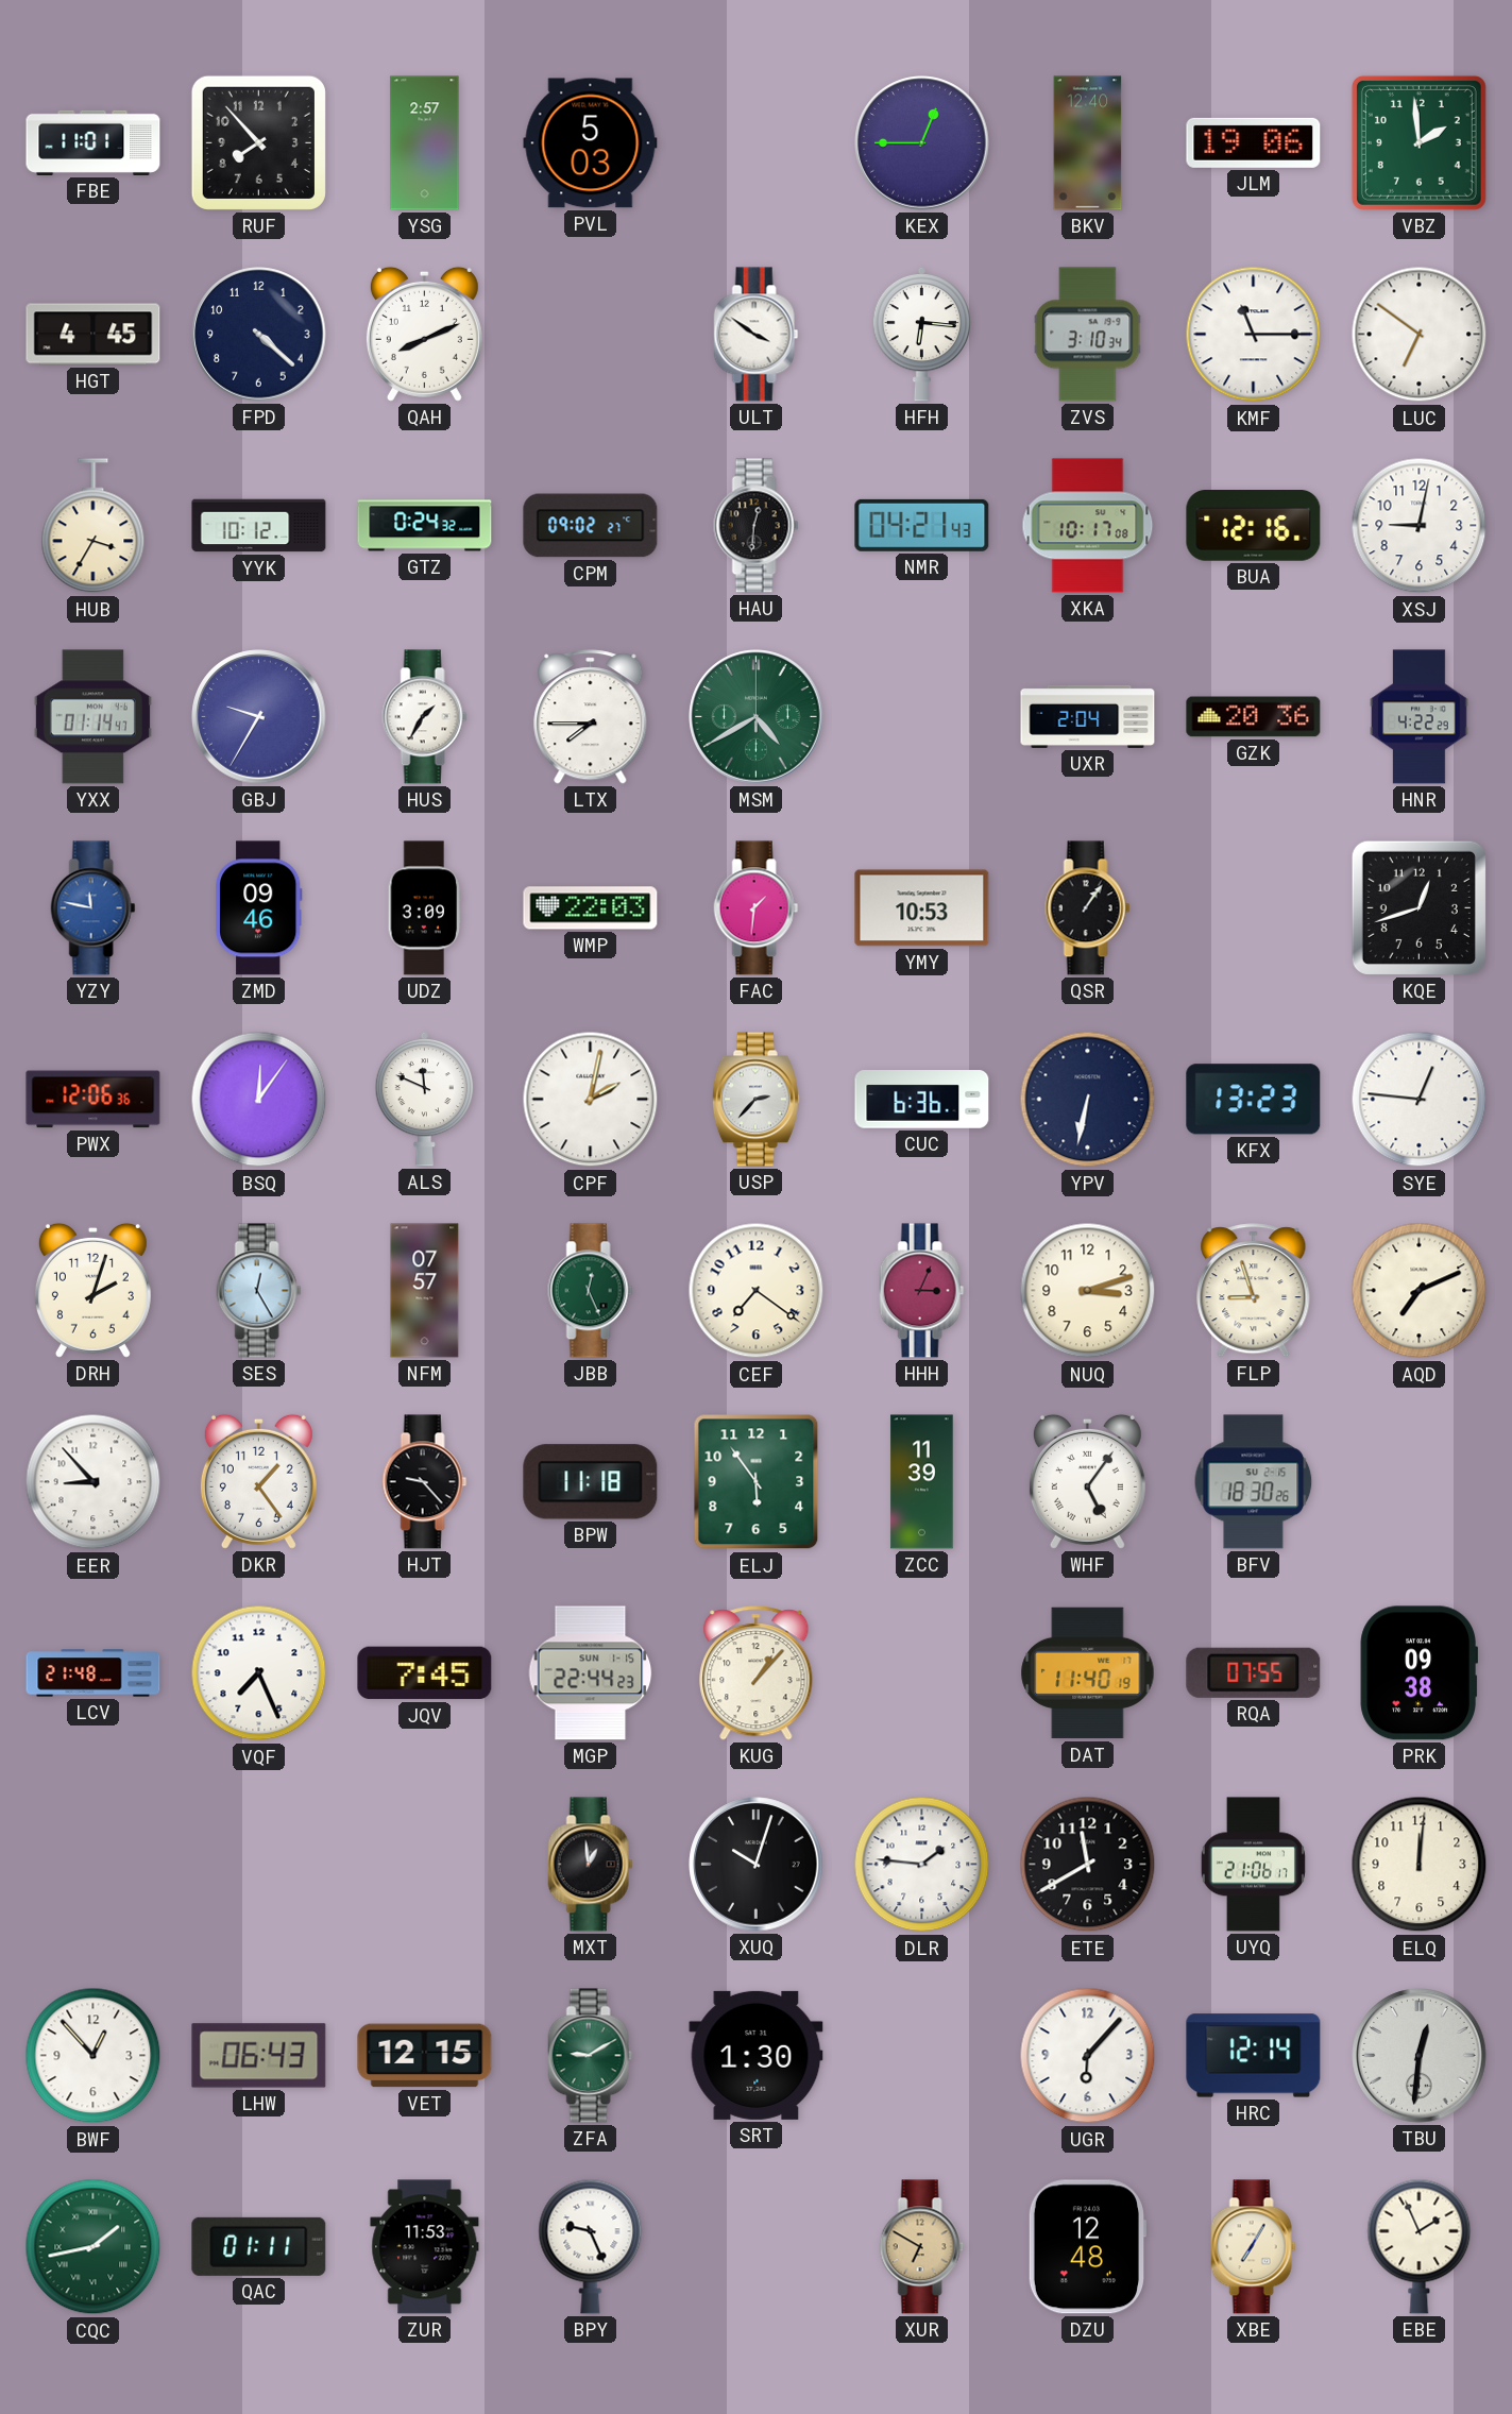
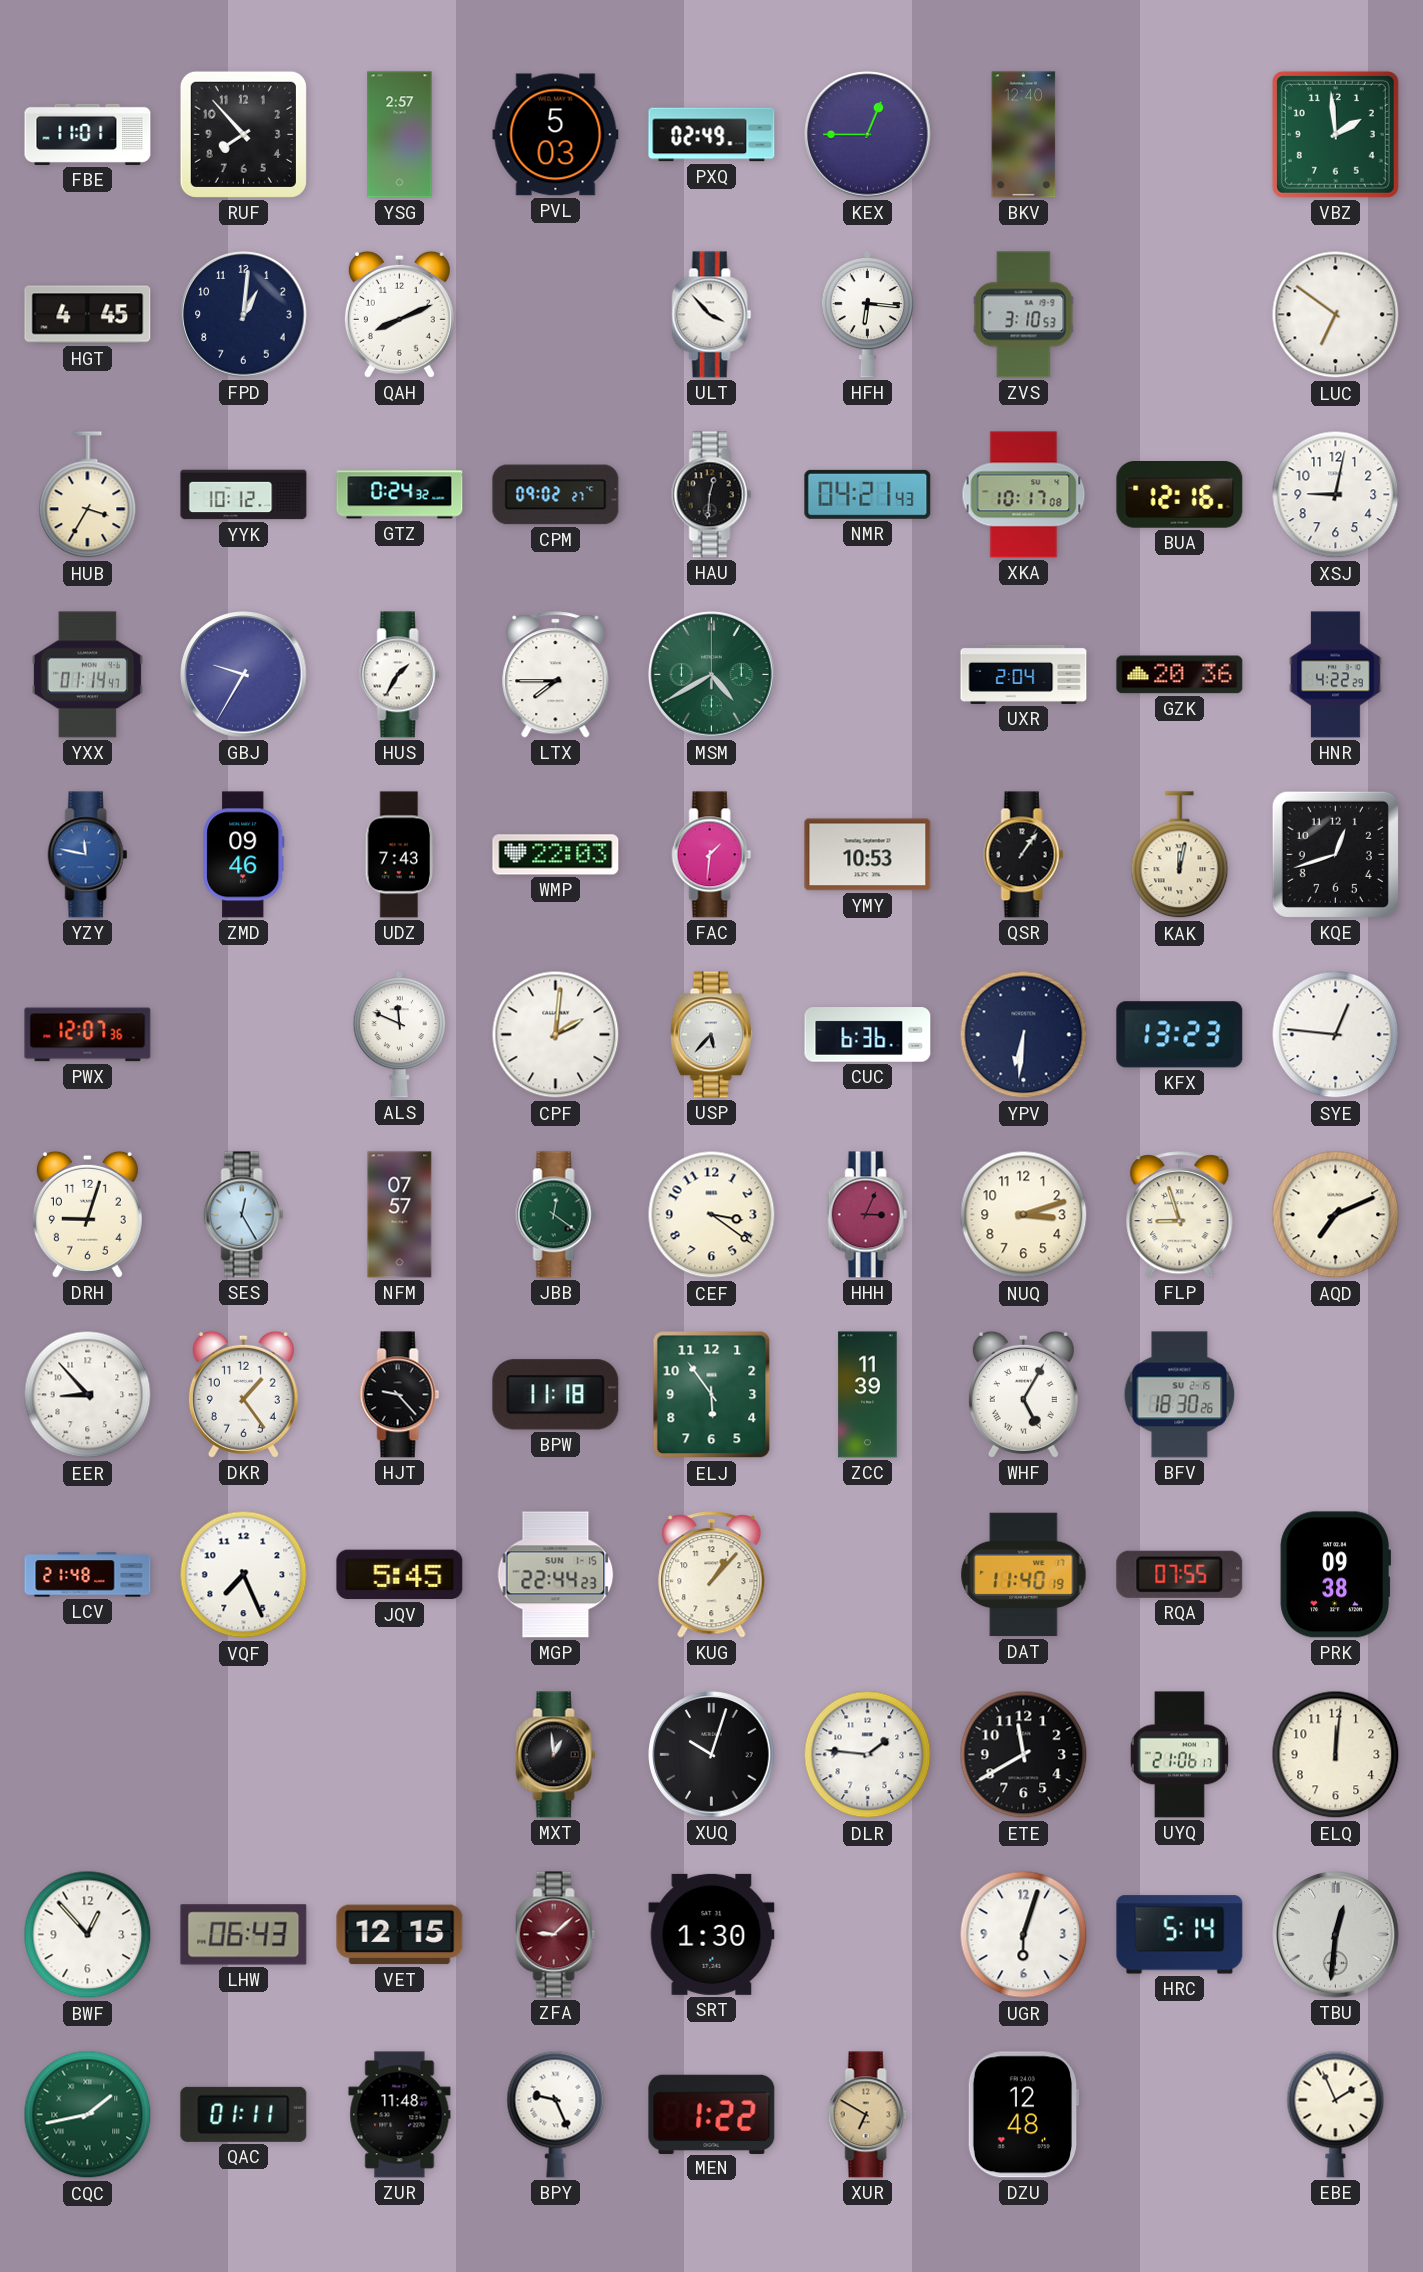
PXQ: none -> 02:49
JLM: 19:06 -> none
FPD: 4:22 -> 1:01
ULT: 3:51 -> 3:53
ZVS: 3:10:34 -> 3:10:53
KMF: 11:15 -> none
UDZ: 3:09 -> 7:43
KAK: none -> 12:02
PWX: 12:06 -> 12:07
BSQ: 12:06 -> none
CPF: 2:02 -> 2:01
USP: 2:37 -> 5:37
YPV: 6:32 -> 6:31
DRH: 2:03 -> 9:03
JBB: 12:26 -> 12:21
CEF: 7:21 -> 3:21
WHF: 5:06 -> 5:05
JQV: 7:45 -> 5:45
ZFA: 9:10 -> 9:08
ZFA dial: green -> burgundy
UGR: 6:07 -> 6:03
HRC: 12:14 -> 5:14
ZUR: 11:53 -> 11:48
MEN: none -> 1:22
XBE: 7:05 -> none
